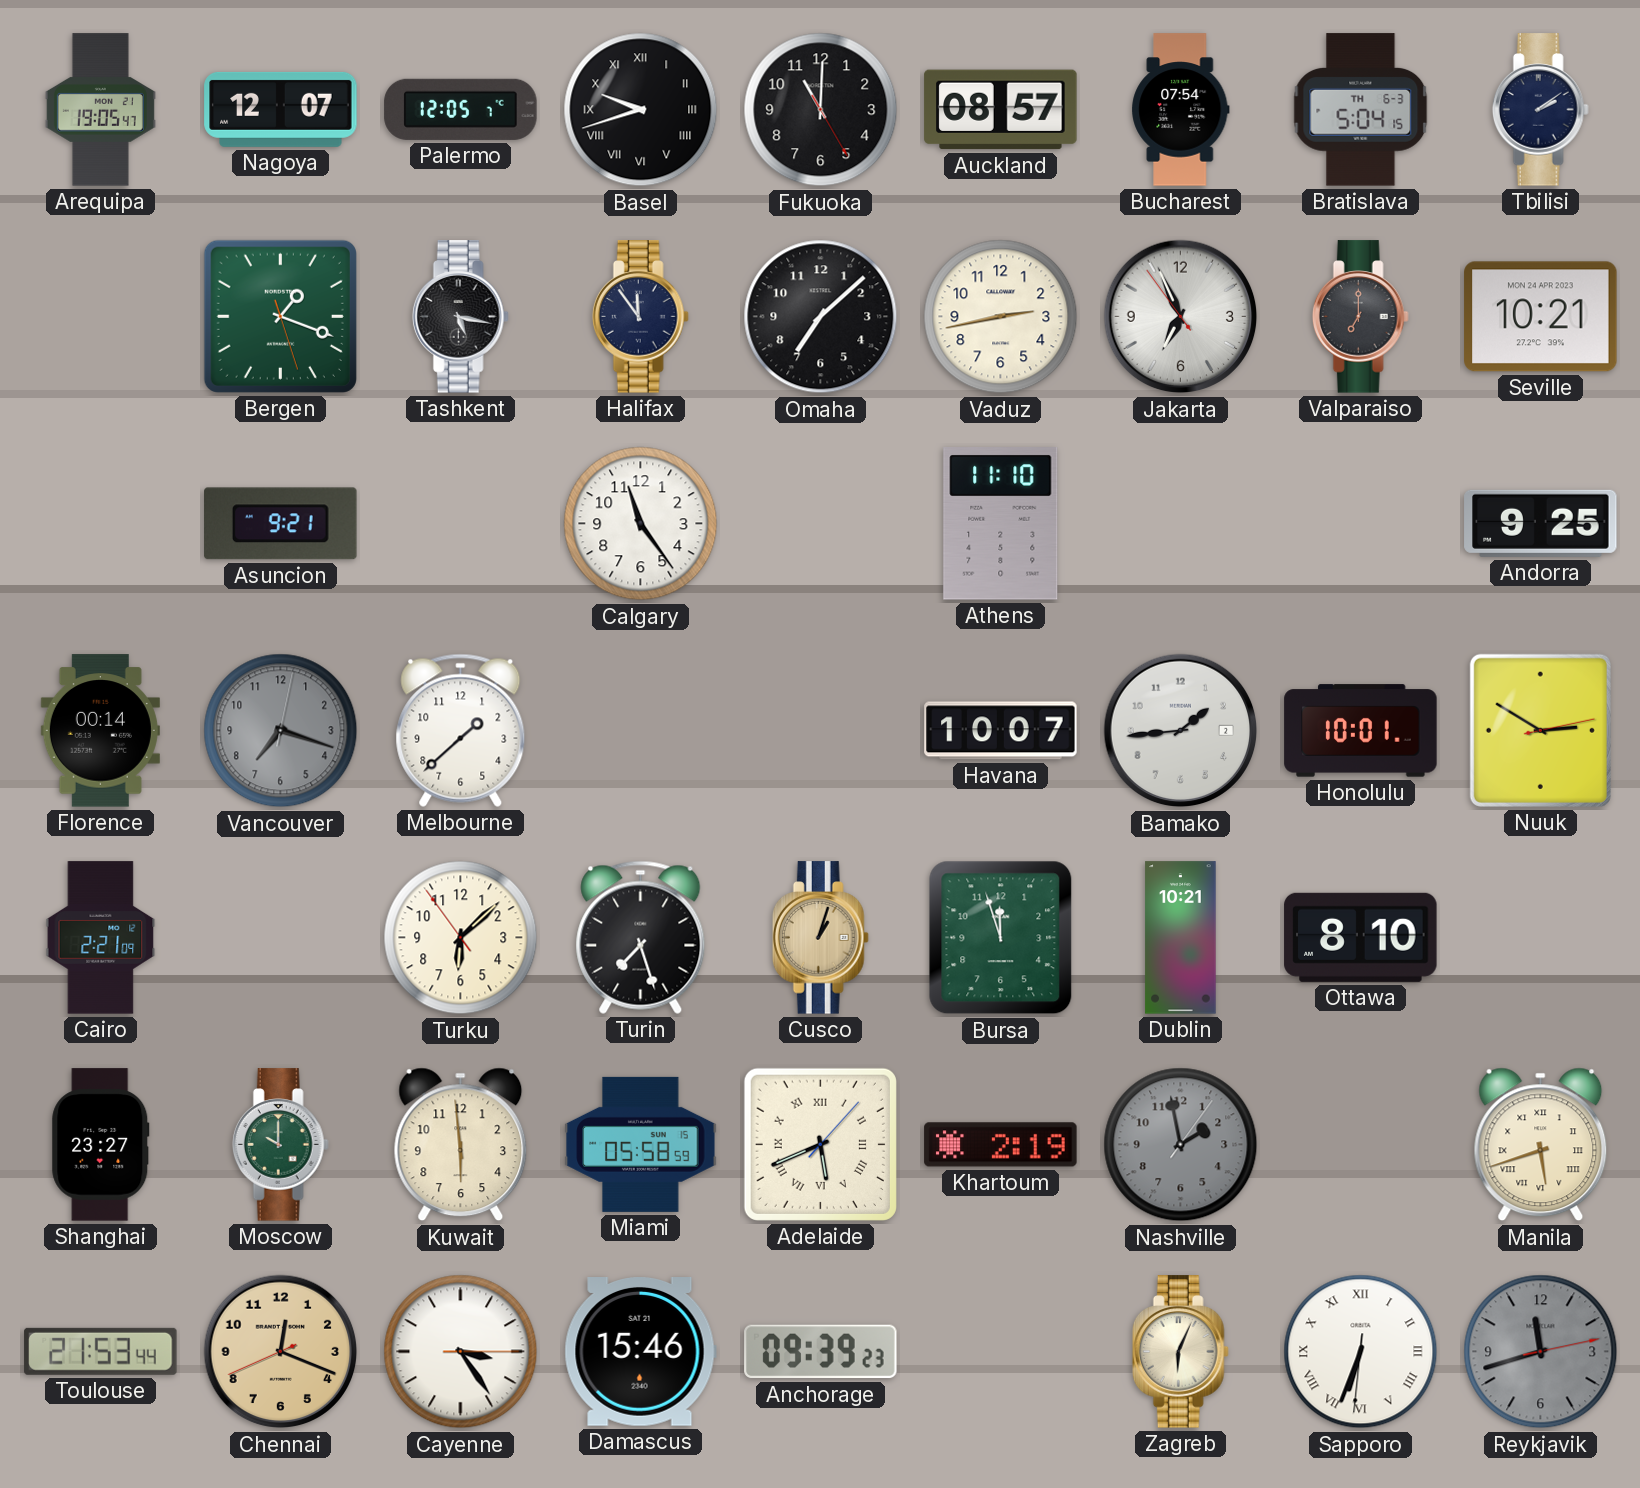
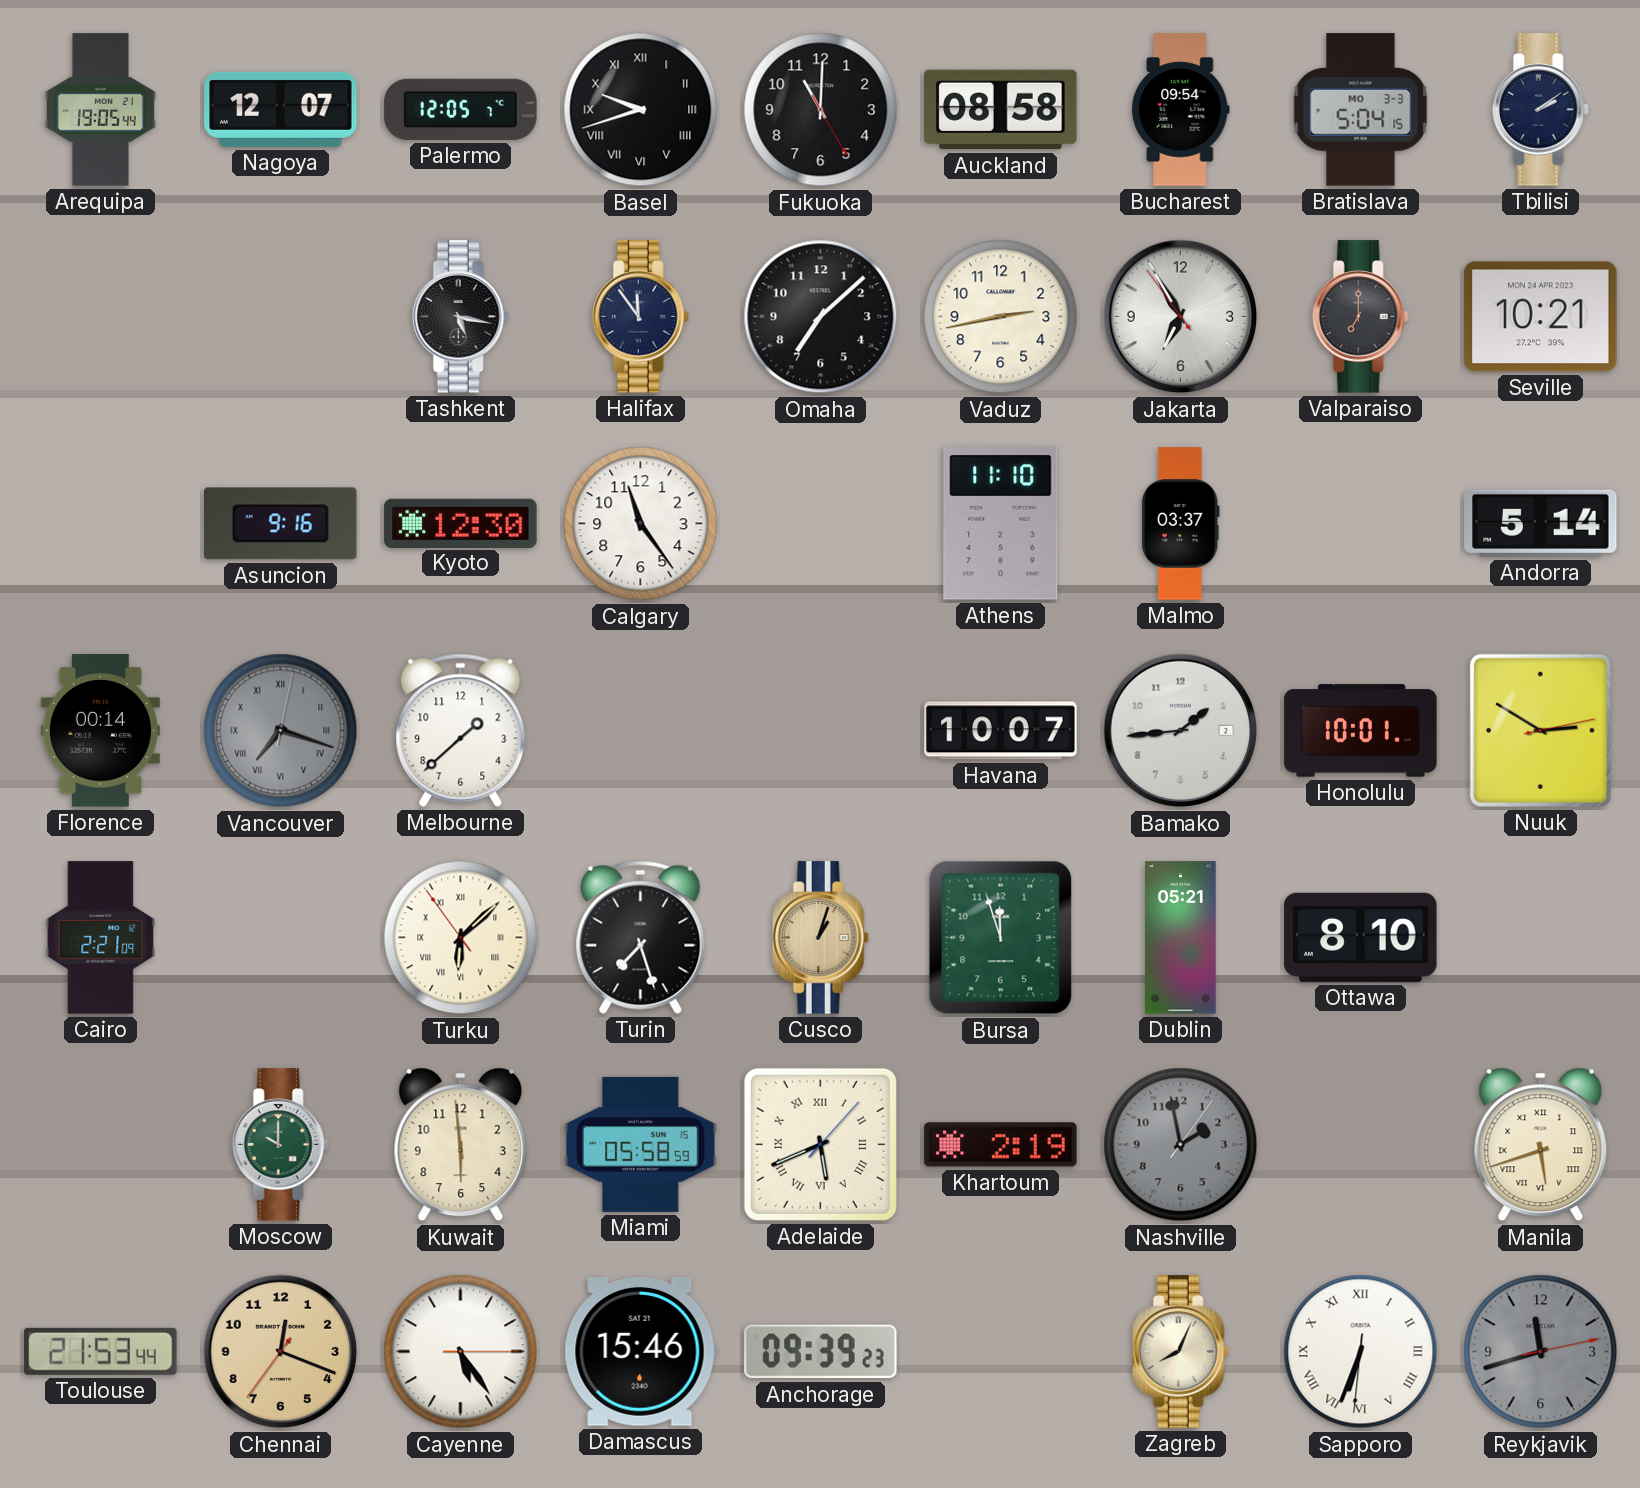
Arequipa: 19:05:47 -> 19:05:44
Auckland: 08:57 -> 08:58
Bucharest: 07:54 -> 09:54
Bratislava date: TH 6-3 -> MO 3-3
Bergen: 1:18 -> none
Jakarta: 6:55 -> 6:54
Asuncion: 9:21 -> 9:16
Kyoto: none -> 12:30
Malmo: none -> 03:37
Andorra: 9:25 -> 5:14
Vancouver numerals: Arabic -> Roman
Turku numerals: Arabic -> Roman
Dublin: 10:21 -> 05:21
Shanghai: 23:27 -> none
Chennai: 12:18:41 -> 12:18:36
Cayenne: 3:24 -> 5:24
Zagreb: 6:04 -> 8:04
